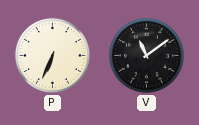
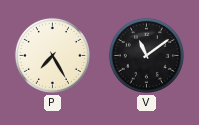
P: 6:34 -> 7:25
